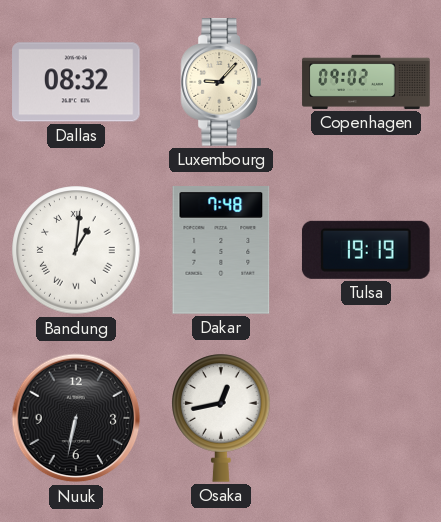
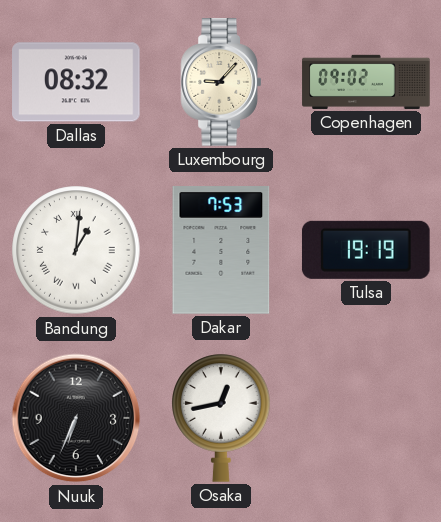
Dakar: 7:48 -> 7:53
Nuuk: 6:32 -> 6:34
